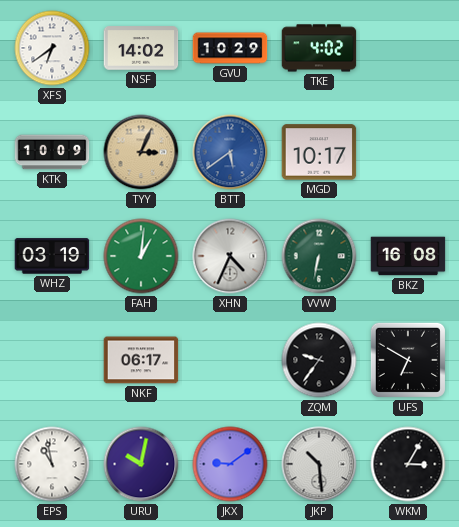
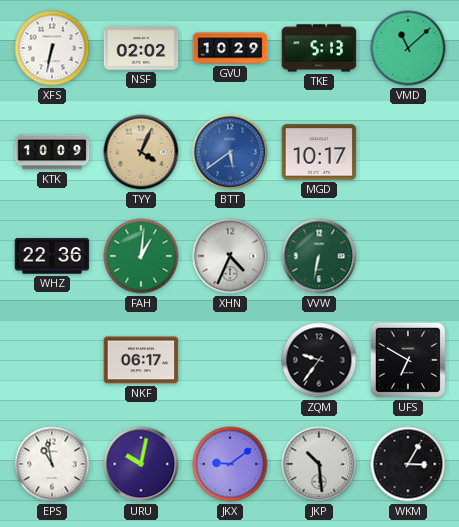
XFS: 6:39 -> 6:32
NSF: 14:02 -> 02:02
TKE: 4:02 -> 5:13
VMD: none -> 11:08
TYY: 3:04 -> 4:04
WHZ: 03:19 -> 22:36
BKZ: 16:08 -> none
